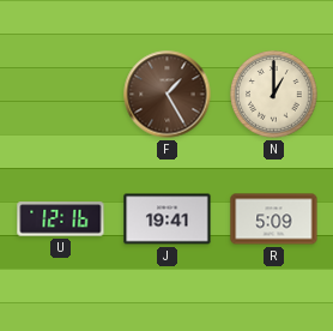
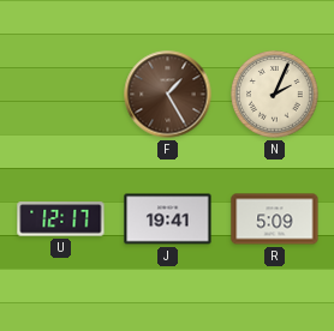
N: 1:00 -> 2:04
U: 12:16 -> 12:17
